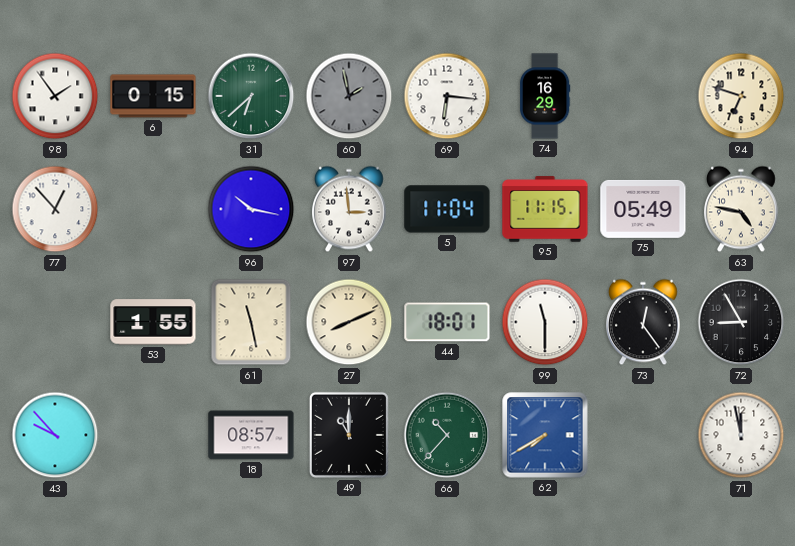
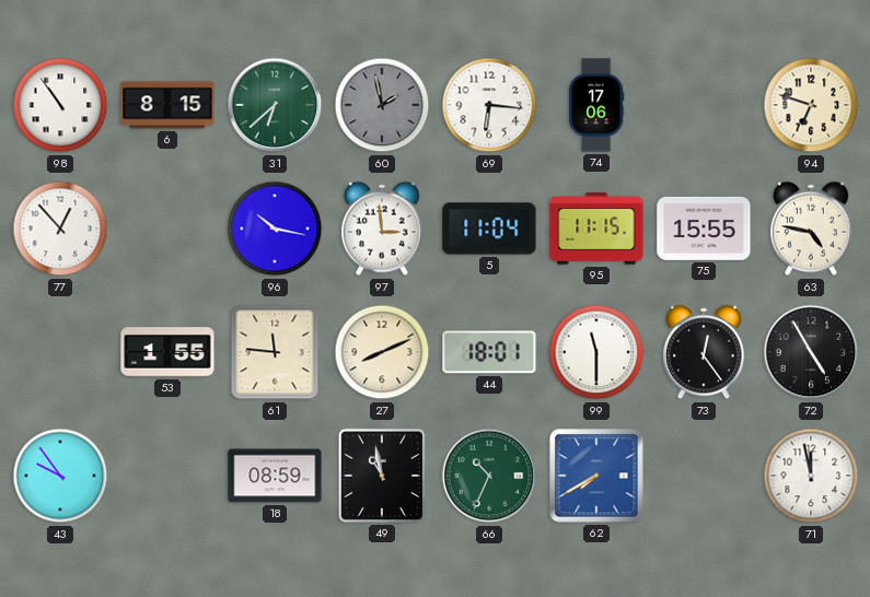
98: 1:54 -> 10:54
6: 0:15 -> 8:15
74: 16:29 -> 17:06
75: 05:49 -> 15:55
61: 11:28 -> 11:46
72: 8:55 -> 4:55
43: 9:53 -> 9:54
18: 08:57 -> 08:59
49: 11:00 -> 10:58
66: 10:37 -> 10:34
